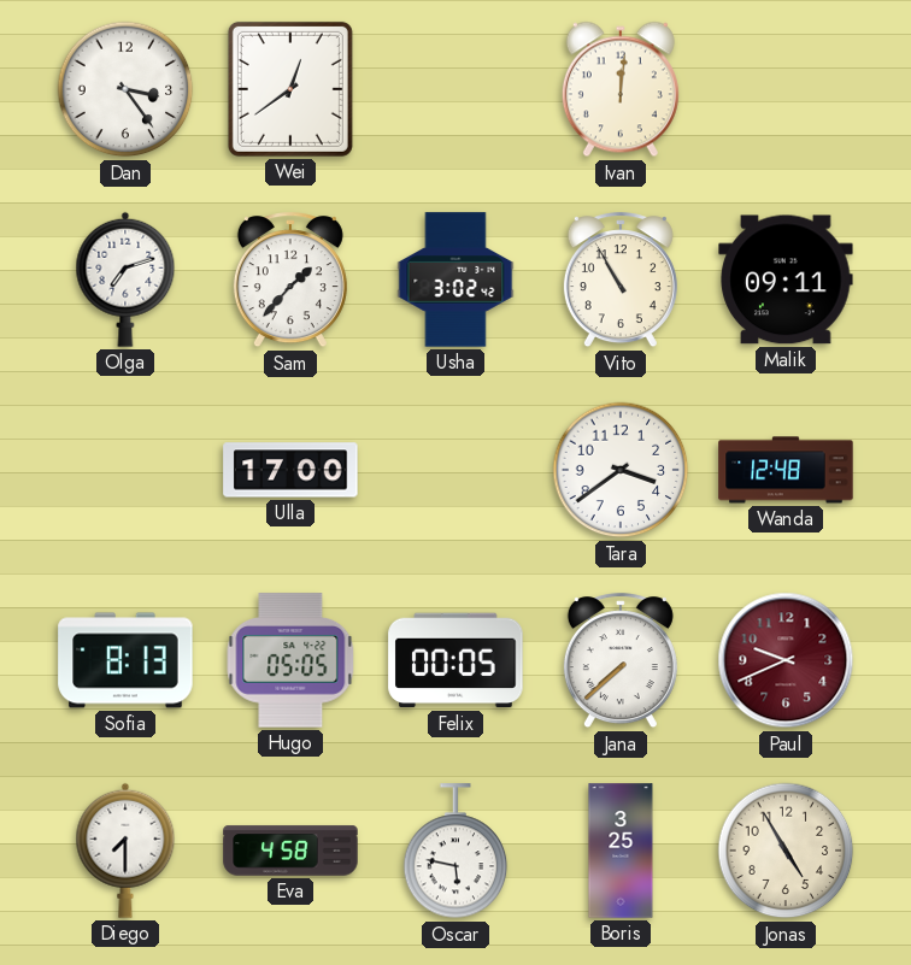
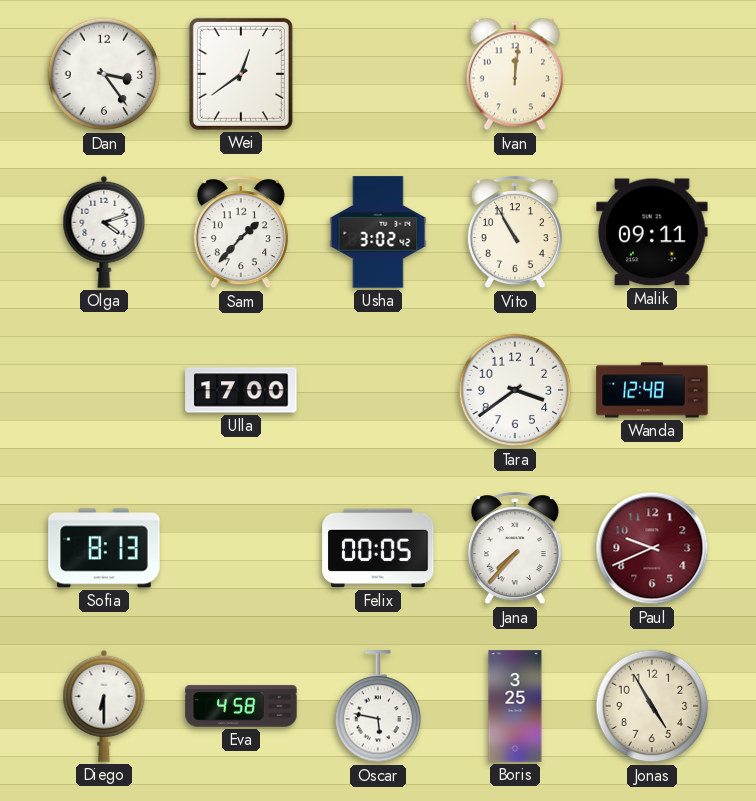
Olga: 7:12 -> 4:12
Hugo: 05:05 -> none
Jana: 7:38 -> 7:37
Diego: 7:30 -> 6:30
